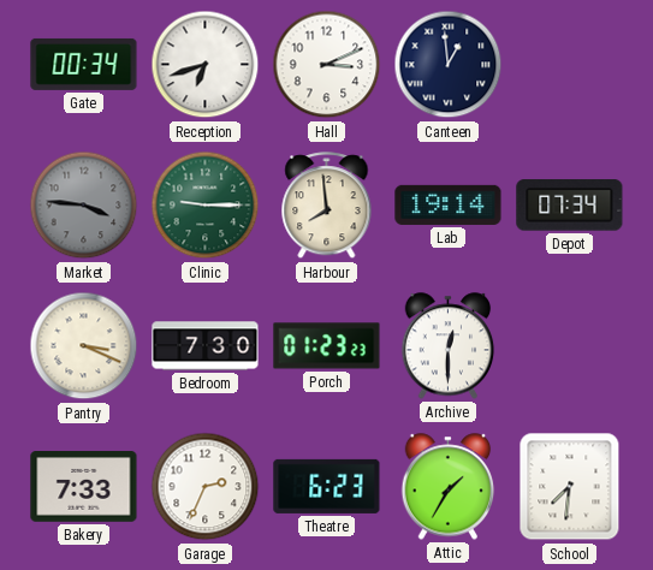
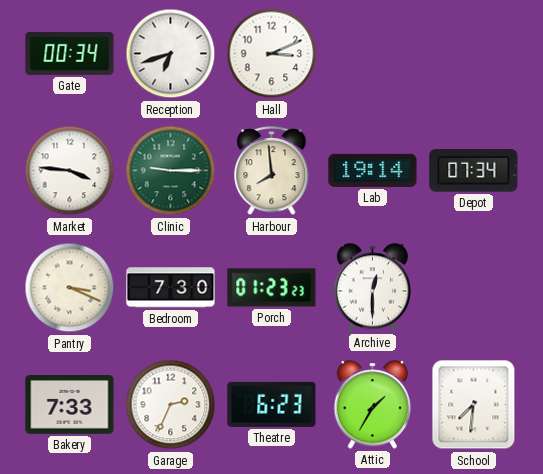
Canteen: 12:59 -> none
Market dial: grey -> white
